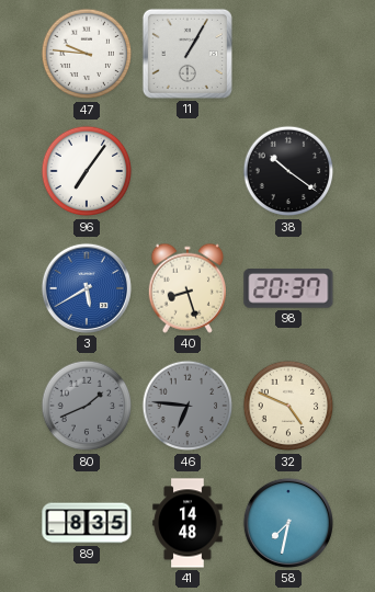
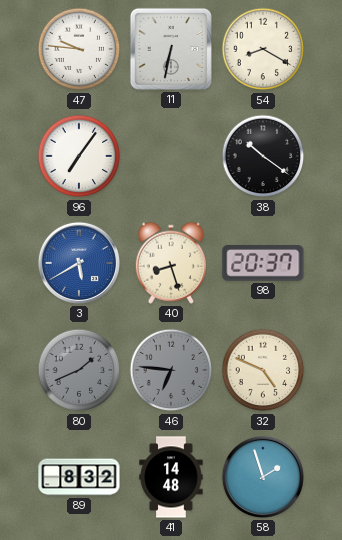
11: 1:05 -> 6:32
54: none -> 8:20
89: 8:35 -> 8:32
58: 7:32 -> 1:57
